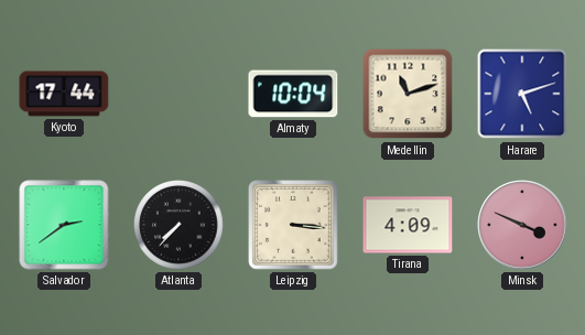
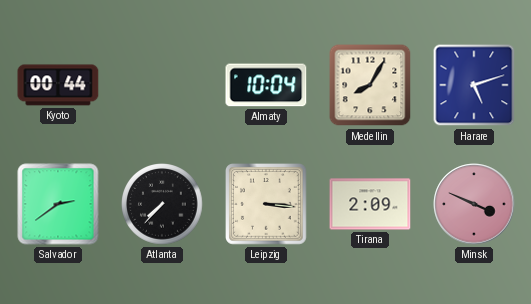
Kyoto: 17:44 -> 00:44
Medellin: 11:12 -> 8:05
Tirana: 4:09 -> 2:09
